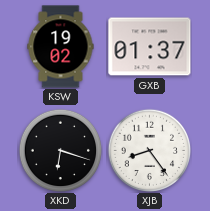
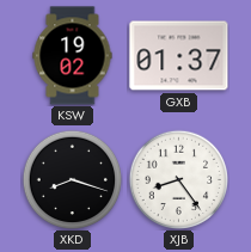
XKD: 6:18 -> 8:18
